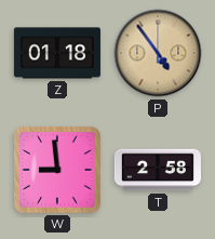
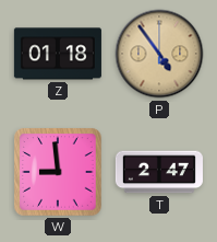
T: 2:58 -> 2:47
